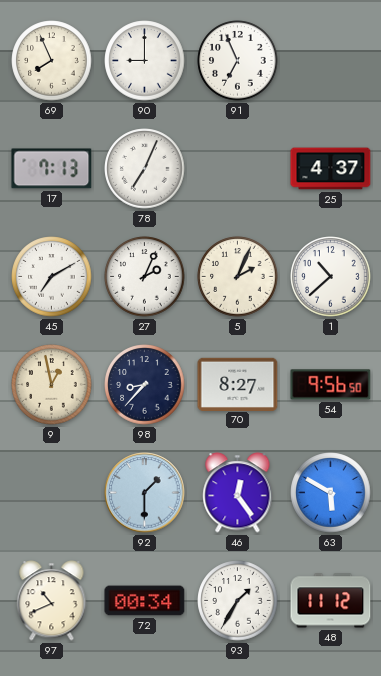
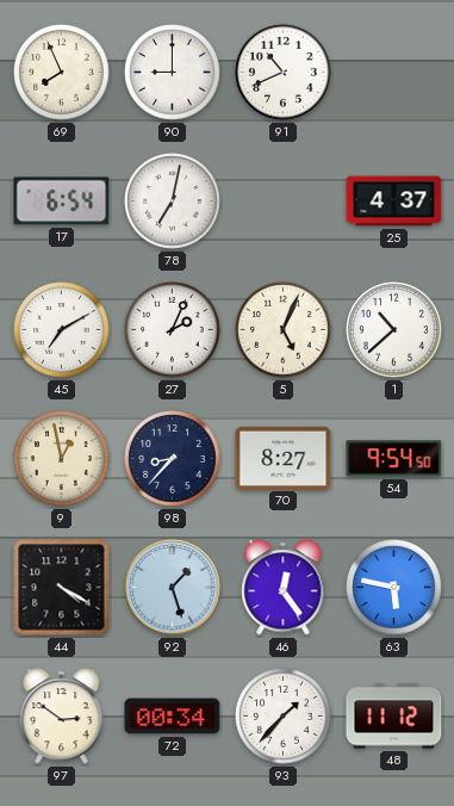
91: 6:56 -> 10:41
17: 7:13 -> 6:54
78: 7:04 -> 7:02
5: 2:04 -> 5:04
54: 9:56 -> 9:54
44: none -> 4:20
92: 1:30 -> 1:27
63: 5:50 -> 5:47
97: 10:41 -> 2:51
93: 1:35 -> 1:37
